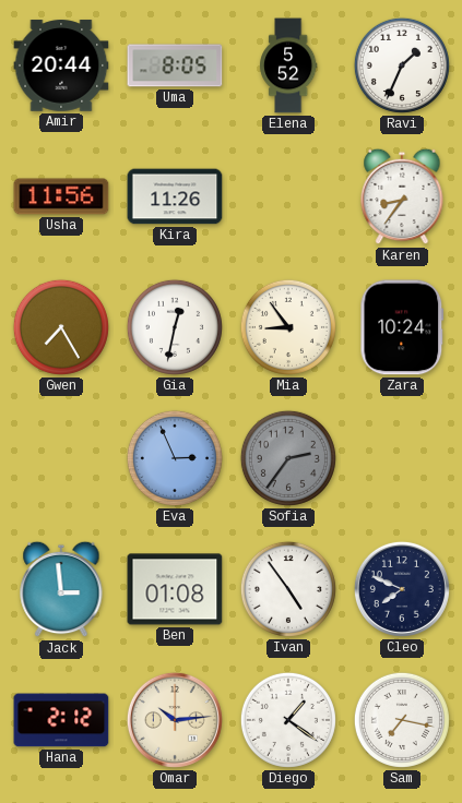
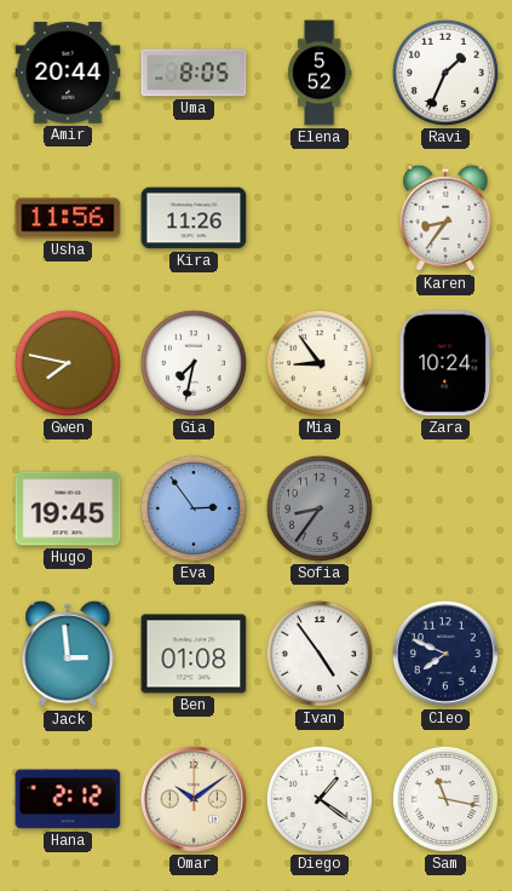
Gwen: 7:25 -> 7:47
Gia: 12:32 -> 7:32
Hugo: none -> 19:45
Eva: 2:56 -> 2:54
Sofia: 2:36 -> 8:36
Omar: 10:14 -> 10:09
Sam: 7:17 -> 11:17
